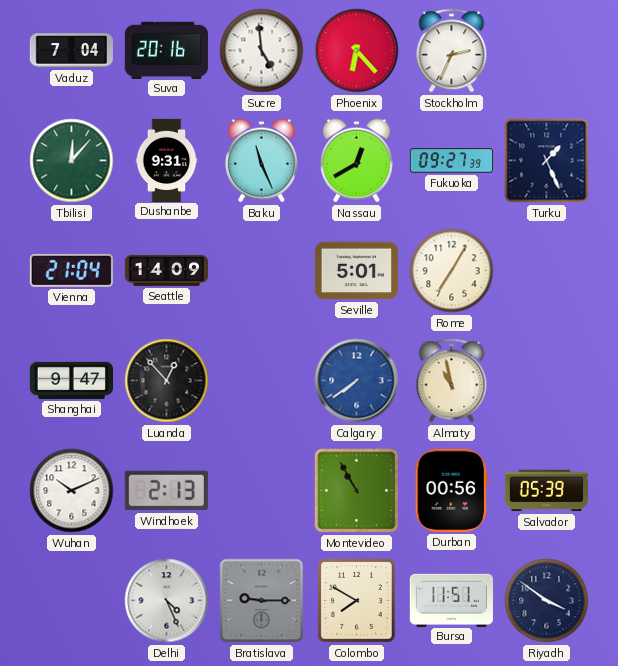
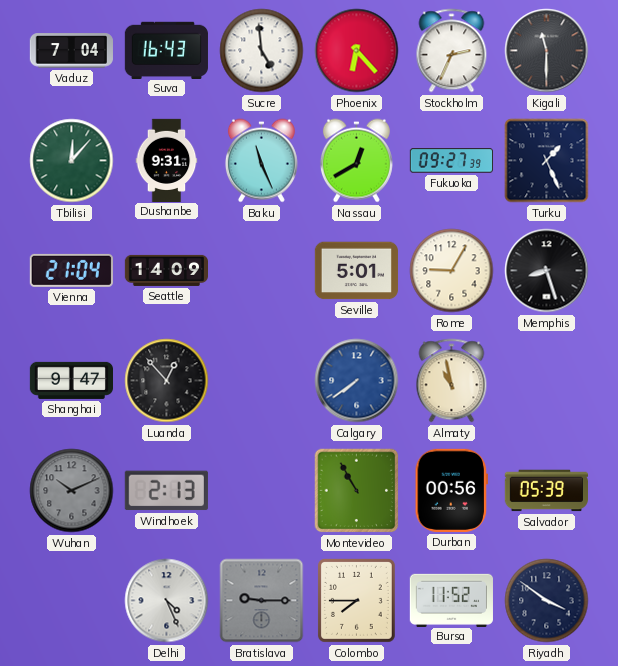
Suva: 20:16 -> 16:43
Kigali: none -> 11:30
Rome: 7:05 -> 9:05
Memphis: none -> 8:27
Wuhan dial: white -> grey
Colombo: 7:50 -> 7:45
Bursa: 11:51 -> 11:52
